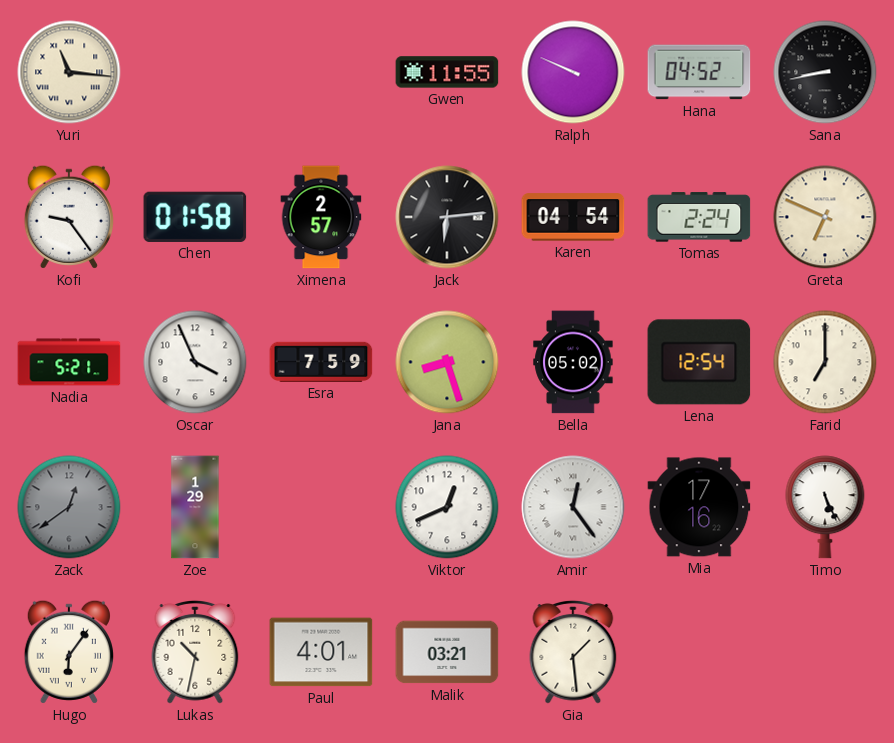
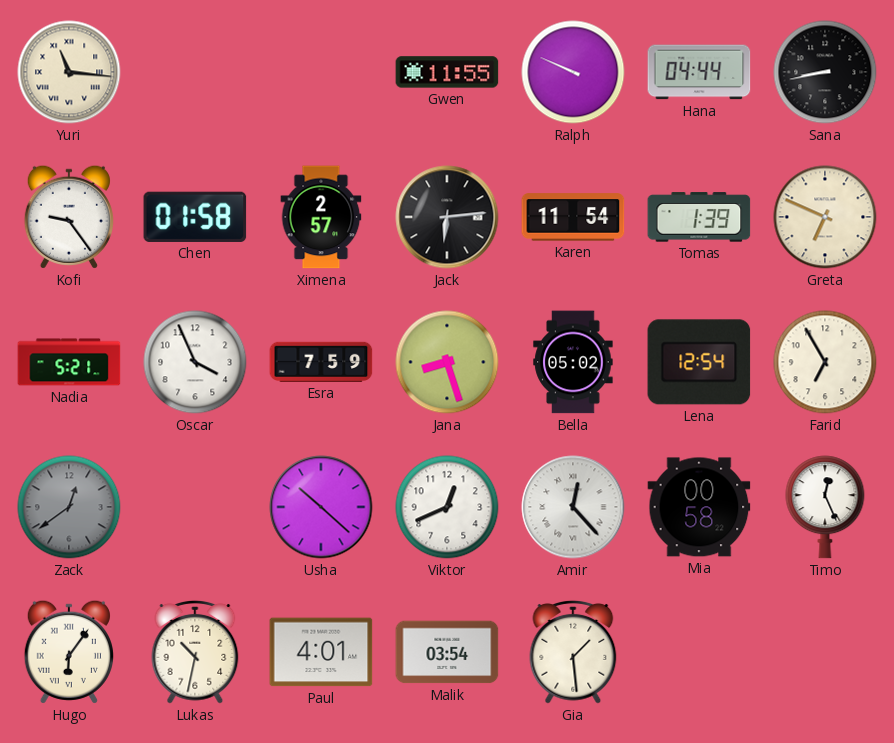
Hana: 04:52 -> 04:44
Karen: 04:54 -> 11:54
Tomas: 2:24 -> 1:39
Farid: 7:00 -> 6:55
Zoe: 1:29 -> none
Usha: none -> 10:22
Amir: 12:24 -> 12:23
Mia: 17:16 -> 00:58
Timo: 5:26 -> 12:26
Malik: 03:21 -> 03:54
